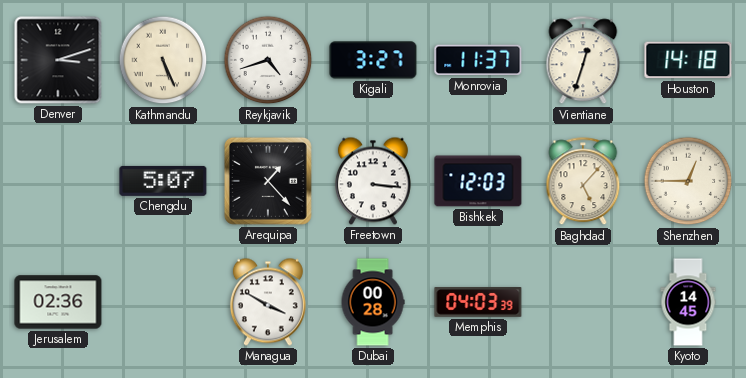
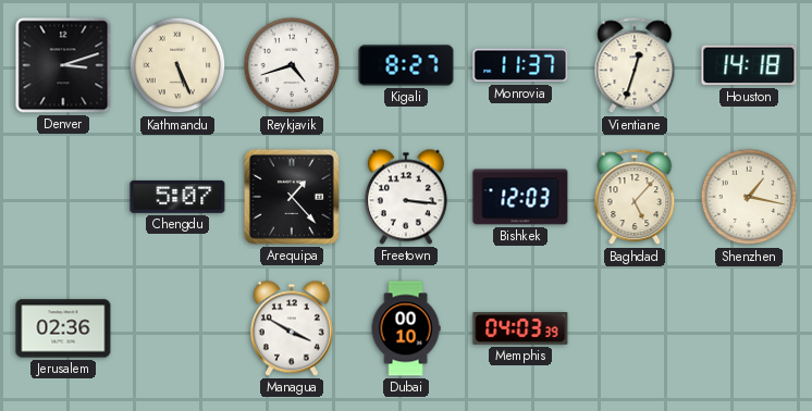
Kigali: 3:27 -> 8:27
Shenzhen: 12:45 -> 1:17
Dubai: 00:28 -> 00:10
Kyoto: 14:45 -> none
